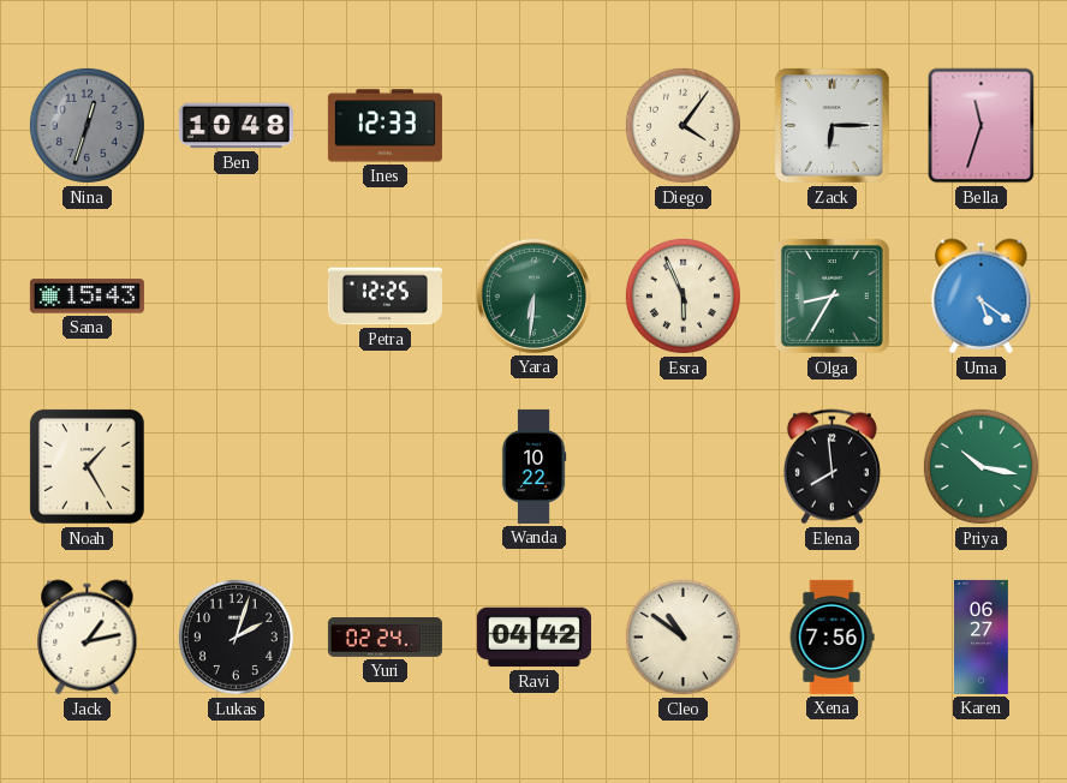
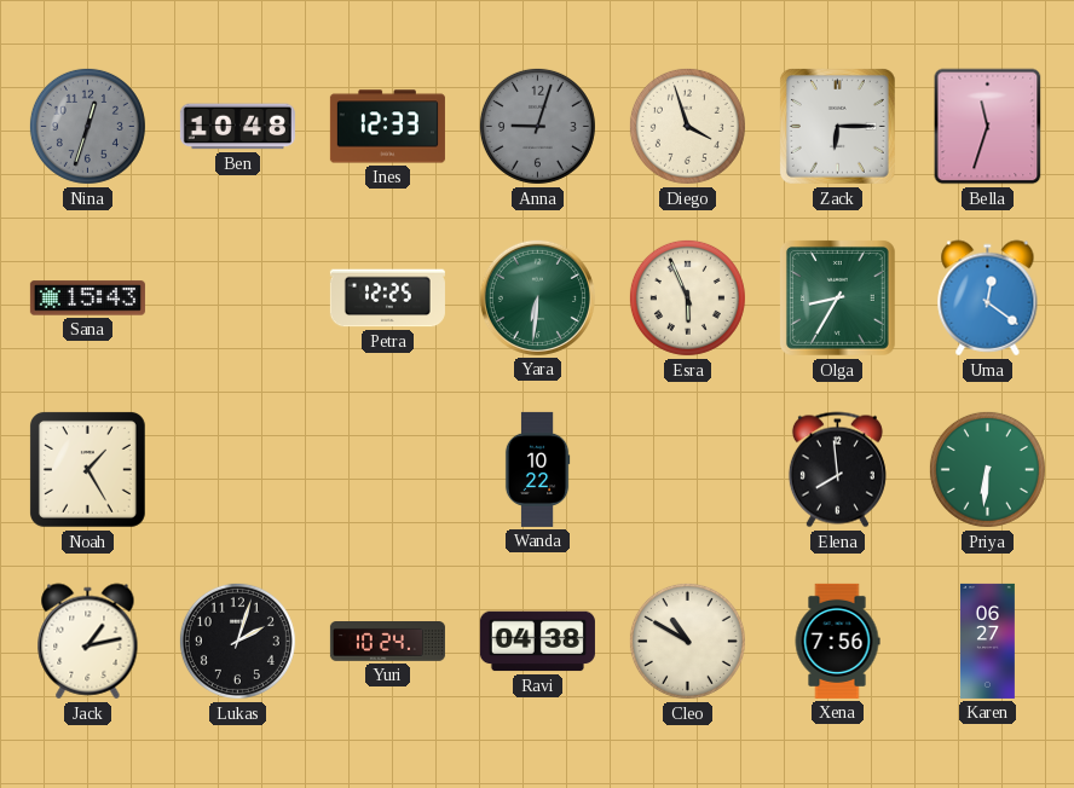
Anna: none -> 9:03
Diego: 4:06 -> 3:57
Uma: 5:21 -> 12:21
Priya: 10:17 -> 6:31
Yuri: 02:24 -> 10:24
Ravi: 04:42 -> 04:38
Cleo: 10:51 -> 10:50
